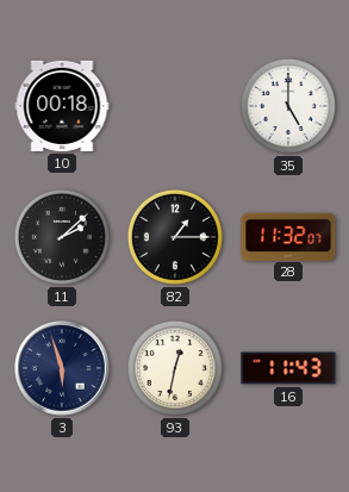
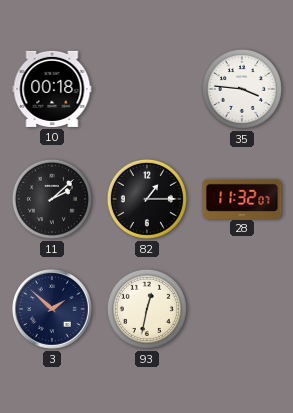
35: 5:00 -> 3:46
3: 5:57 -> 1:52
16: 11:43 -> none
